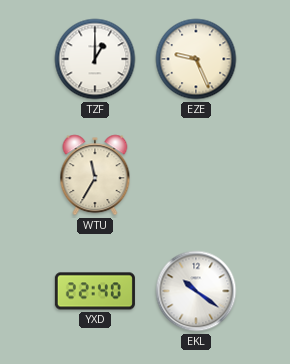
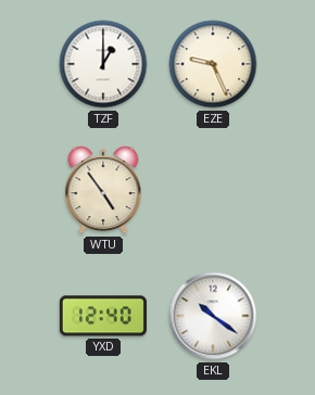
WTU: 11:35 -> 4:54
YXD: 22:40 -> 12:40
